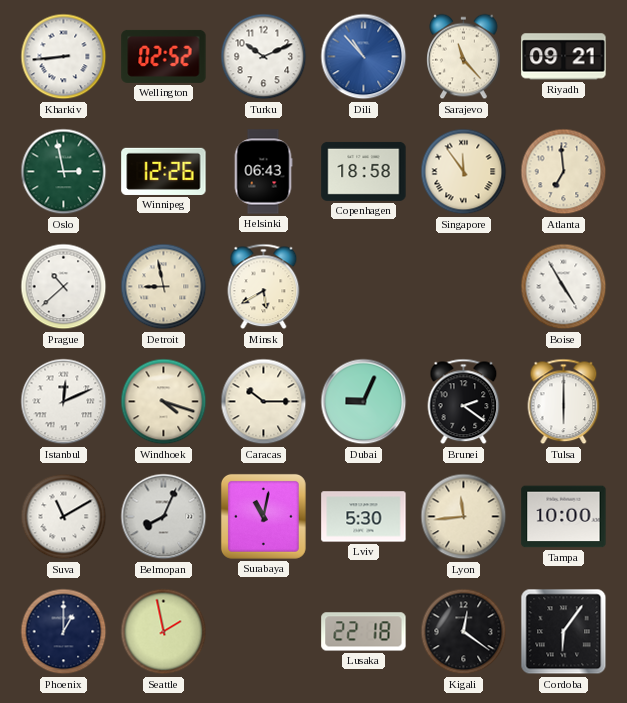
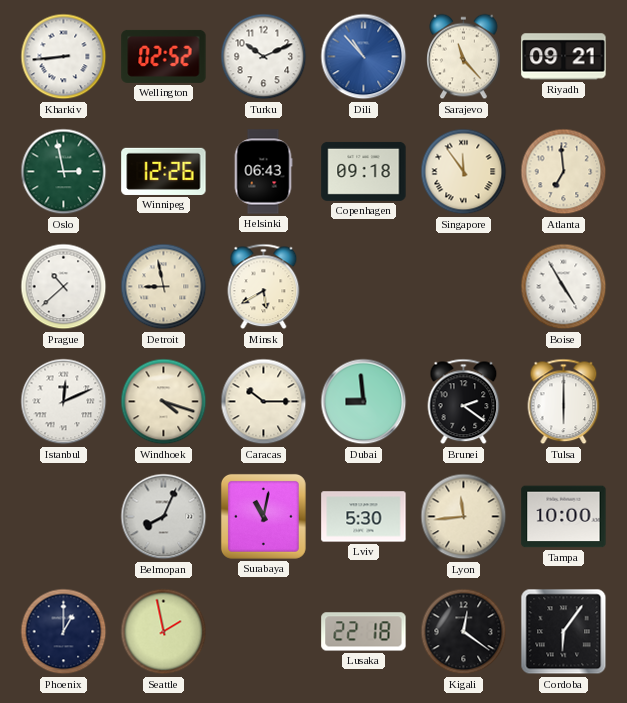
Copenhagen: 18:58 -> 09:18
Dubai: 9:04 -> 8:59
Suva: 11:10 -> none
